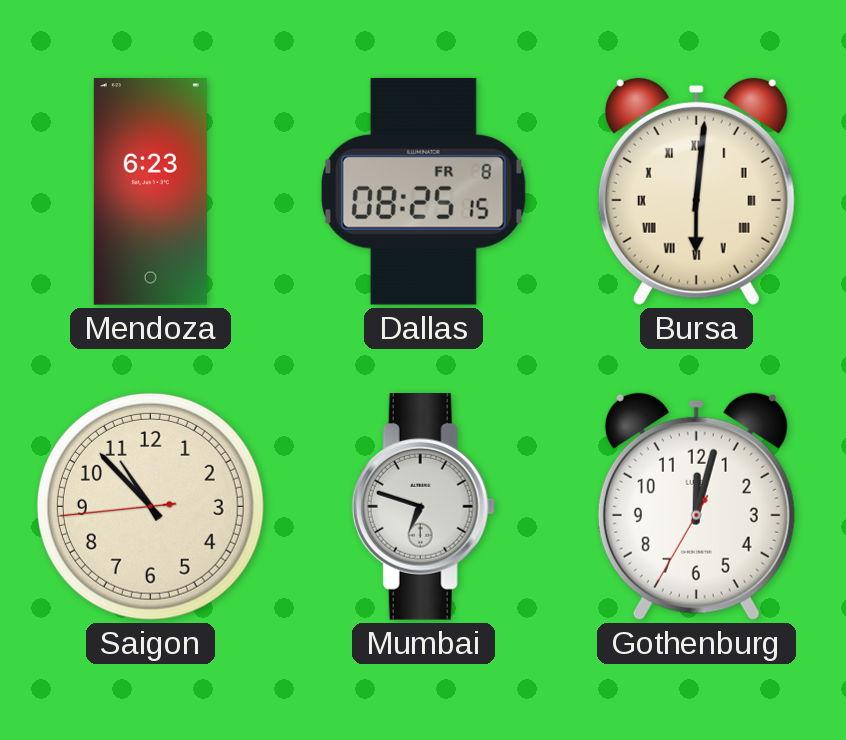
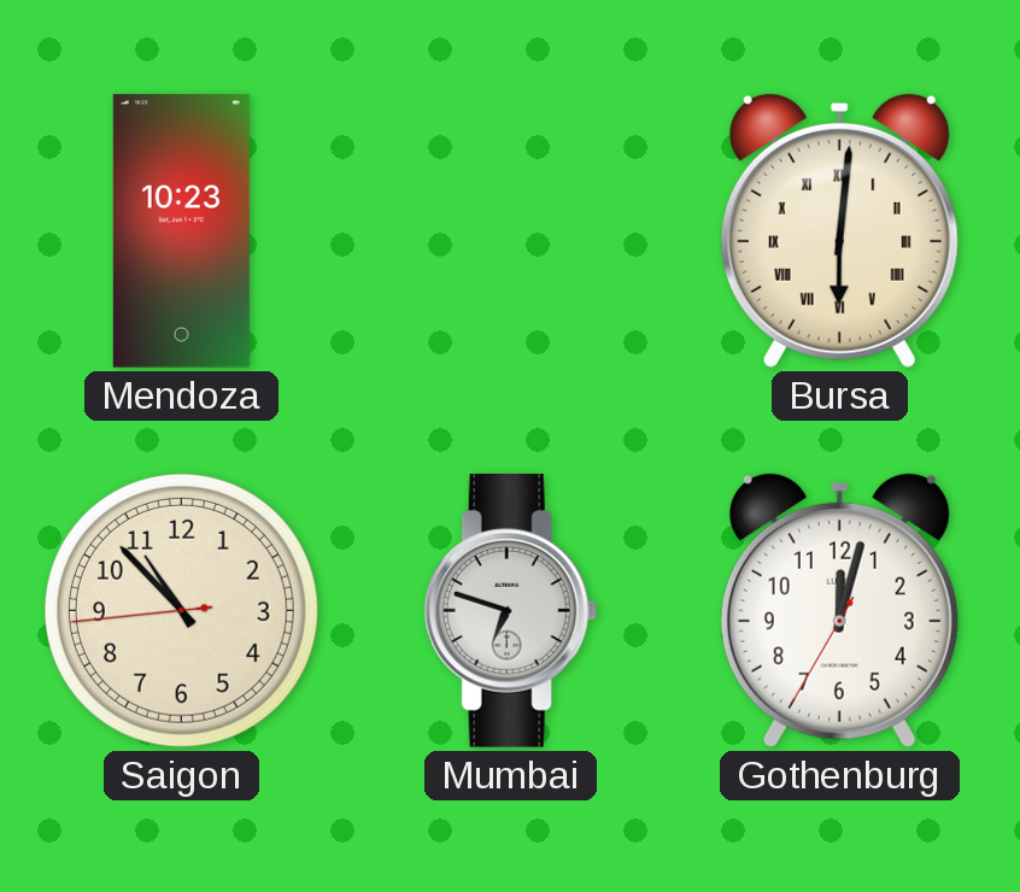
Mendoza: 6:23 -> 10:23
Dallas: 08:25 -> none
